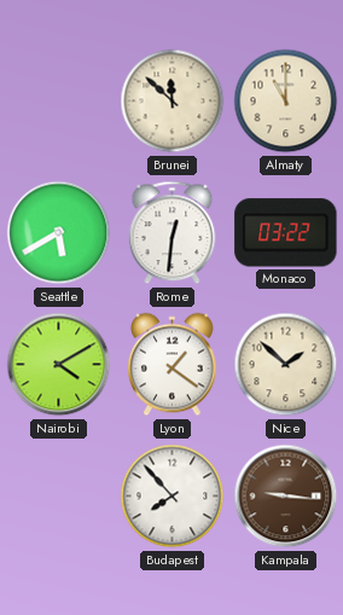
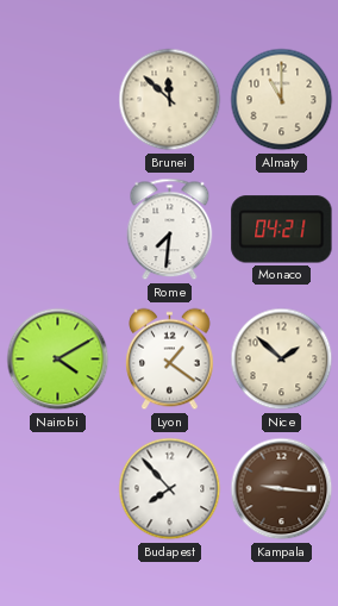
Seattle: 5:40 -> none
Rome: 12:31 -> 7:31
Monaco: 03:22 -> 04:21
